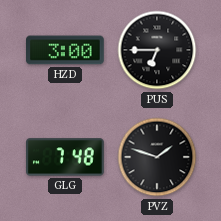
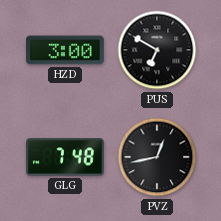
PUS: 6:45 -> 6:50
PVZ: 1:48 -> 12:43
